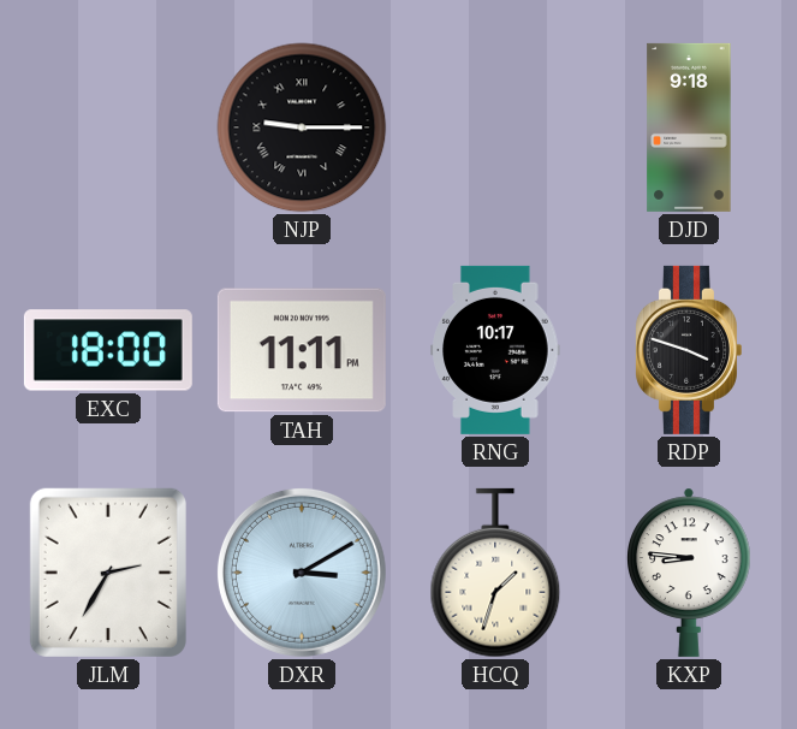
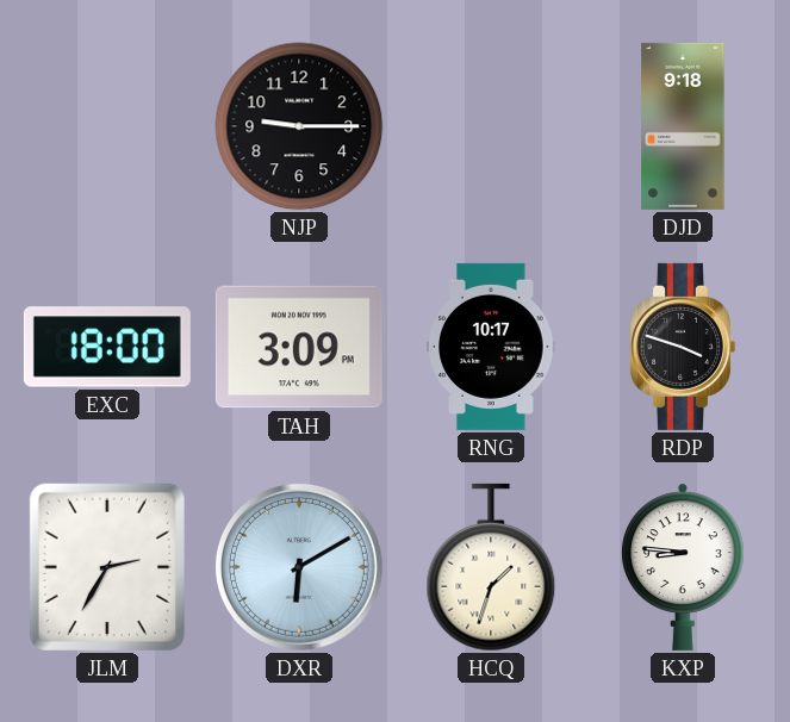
NJP numerals: Roman -> Arabic
TAH: 11:11 -> 3:09
DXR: 3:10 -> 6:10
